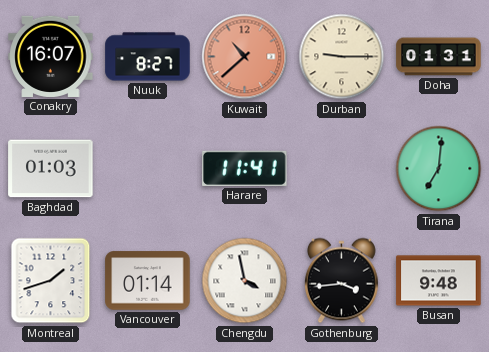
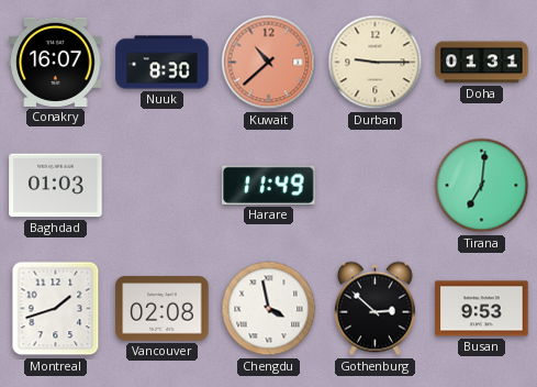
Nuuk: 8:27 -> 8:30
Harare: 11:41 -> 11:49
Vancouver: 01:14 -> 02:08
Gothenburg: 3:44 -> 2:52
Busan: 9:48 -> 9:53
